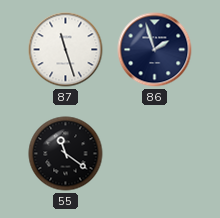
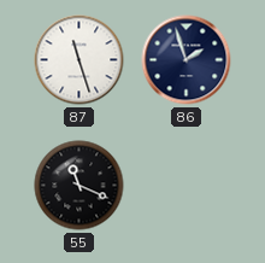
55: 11:21 -> 11:19
